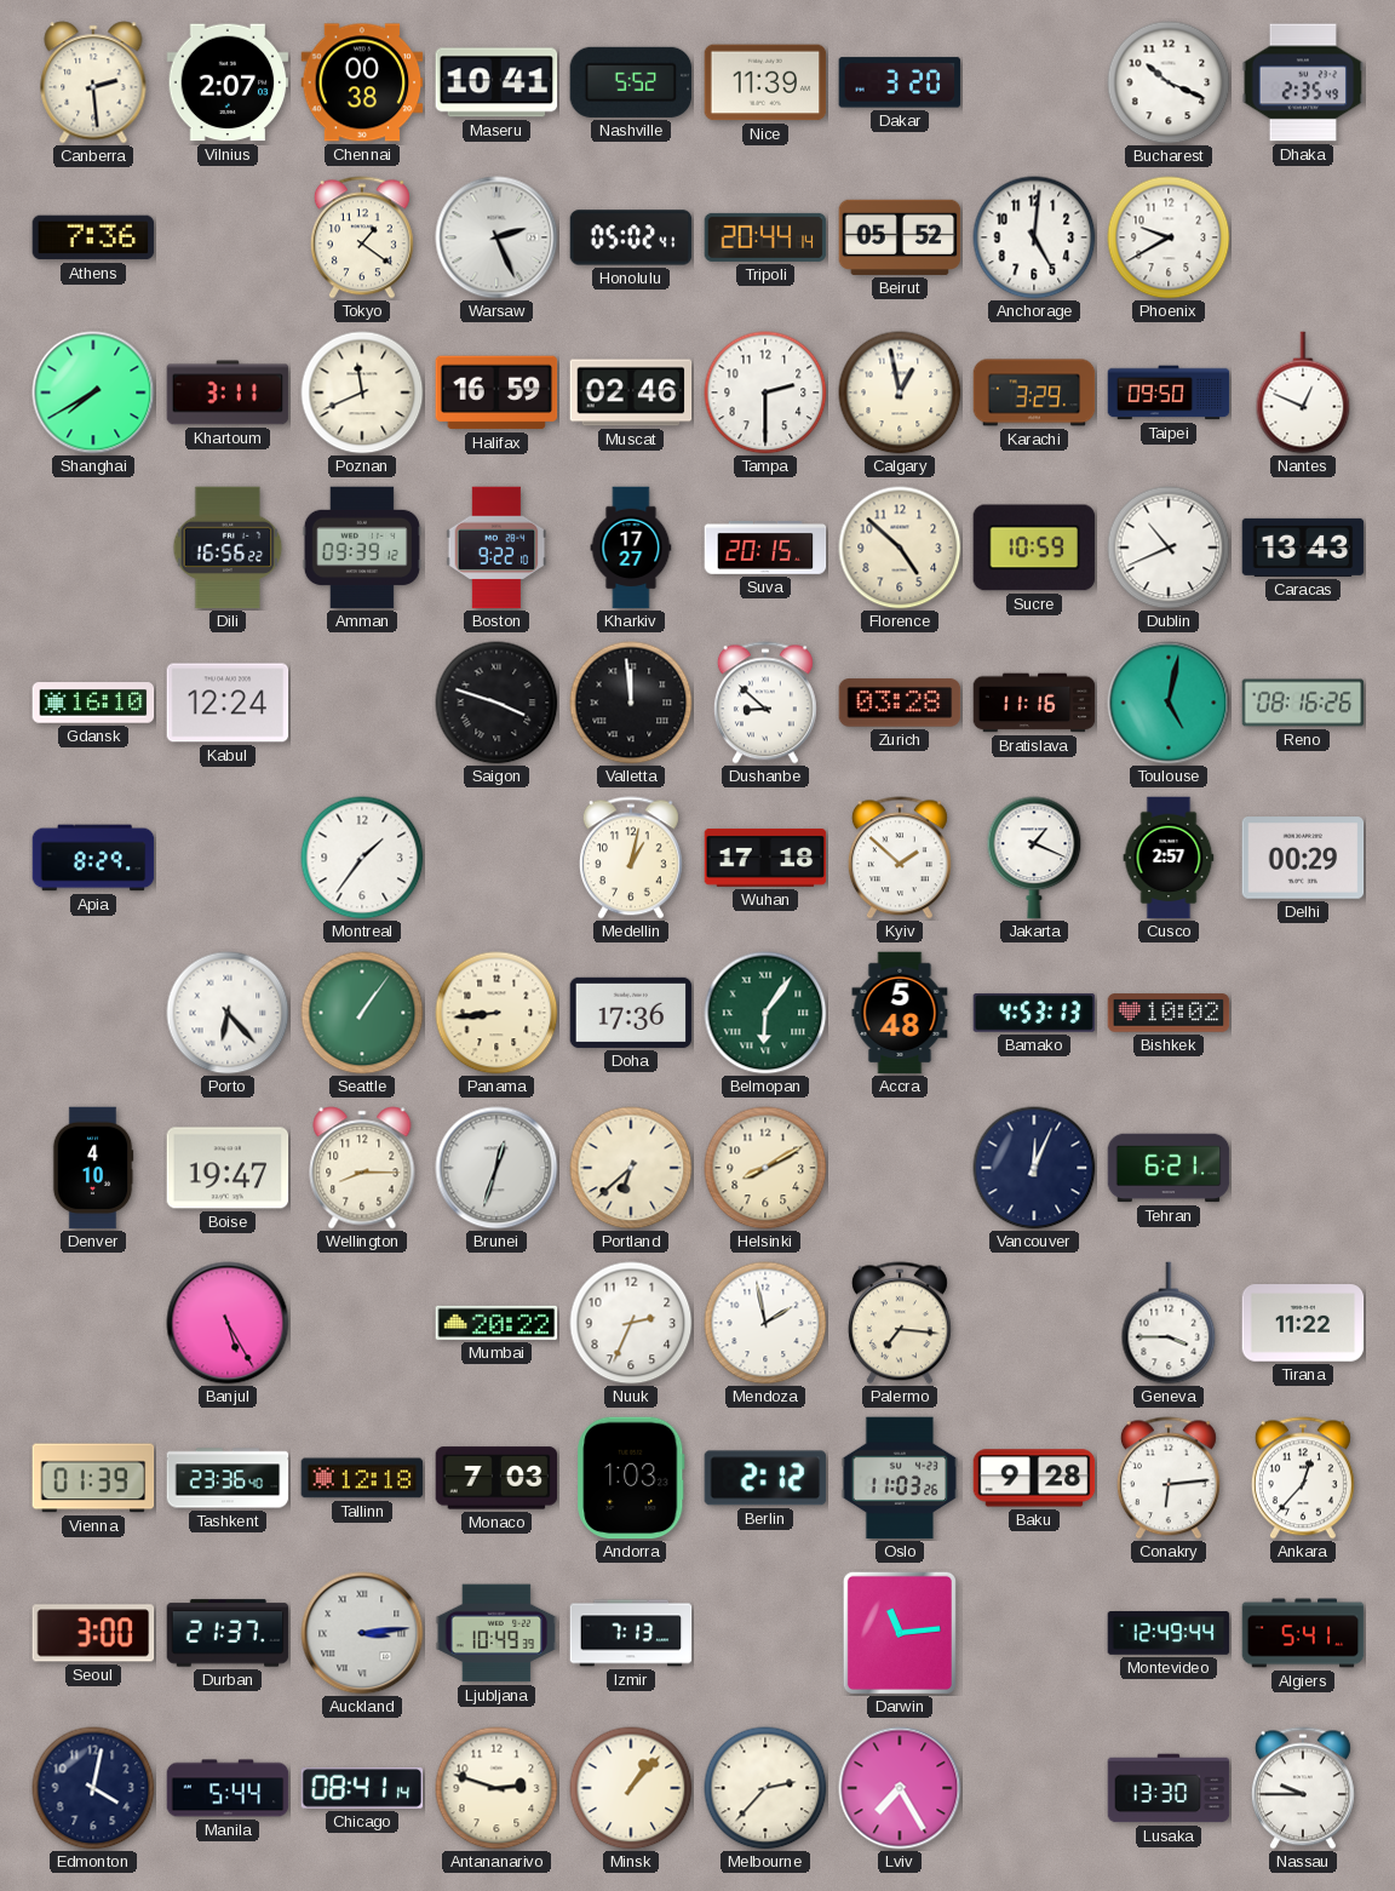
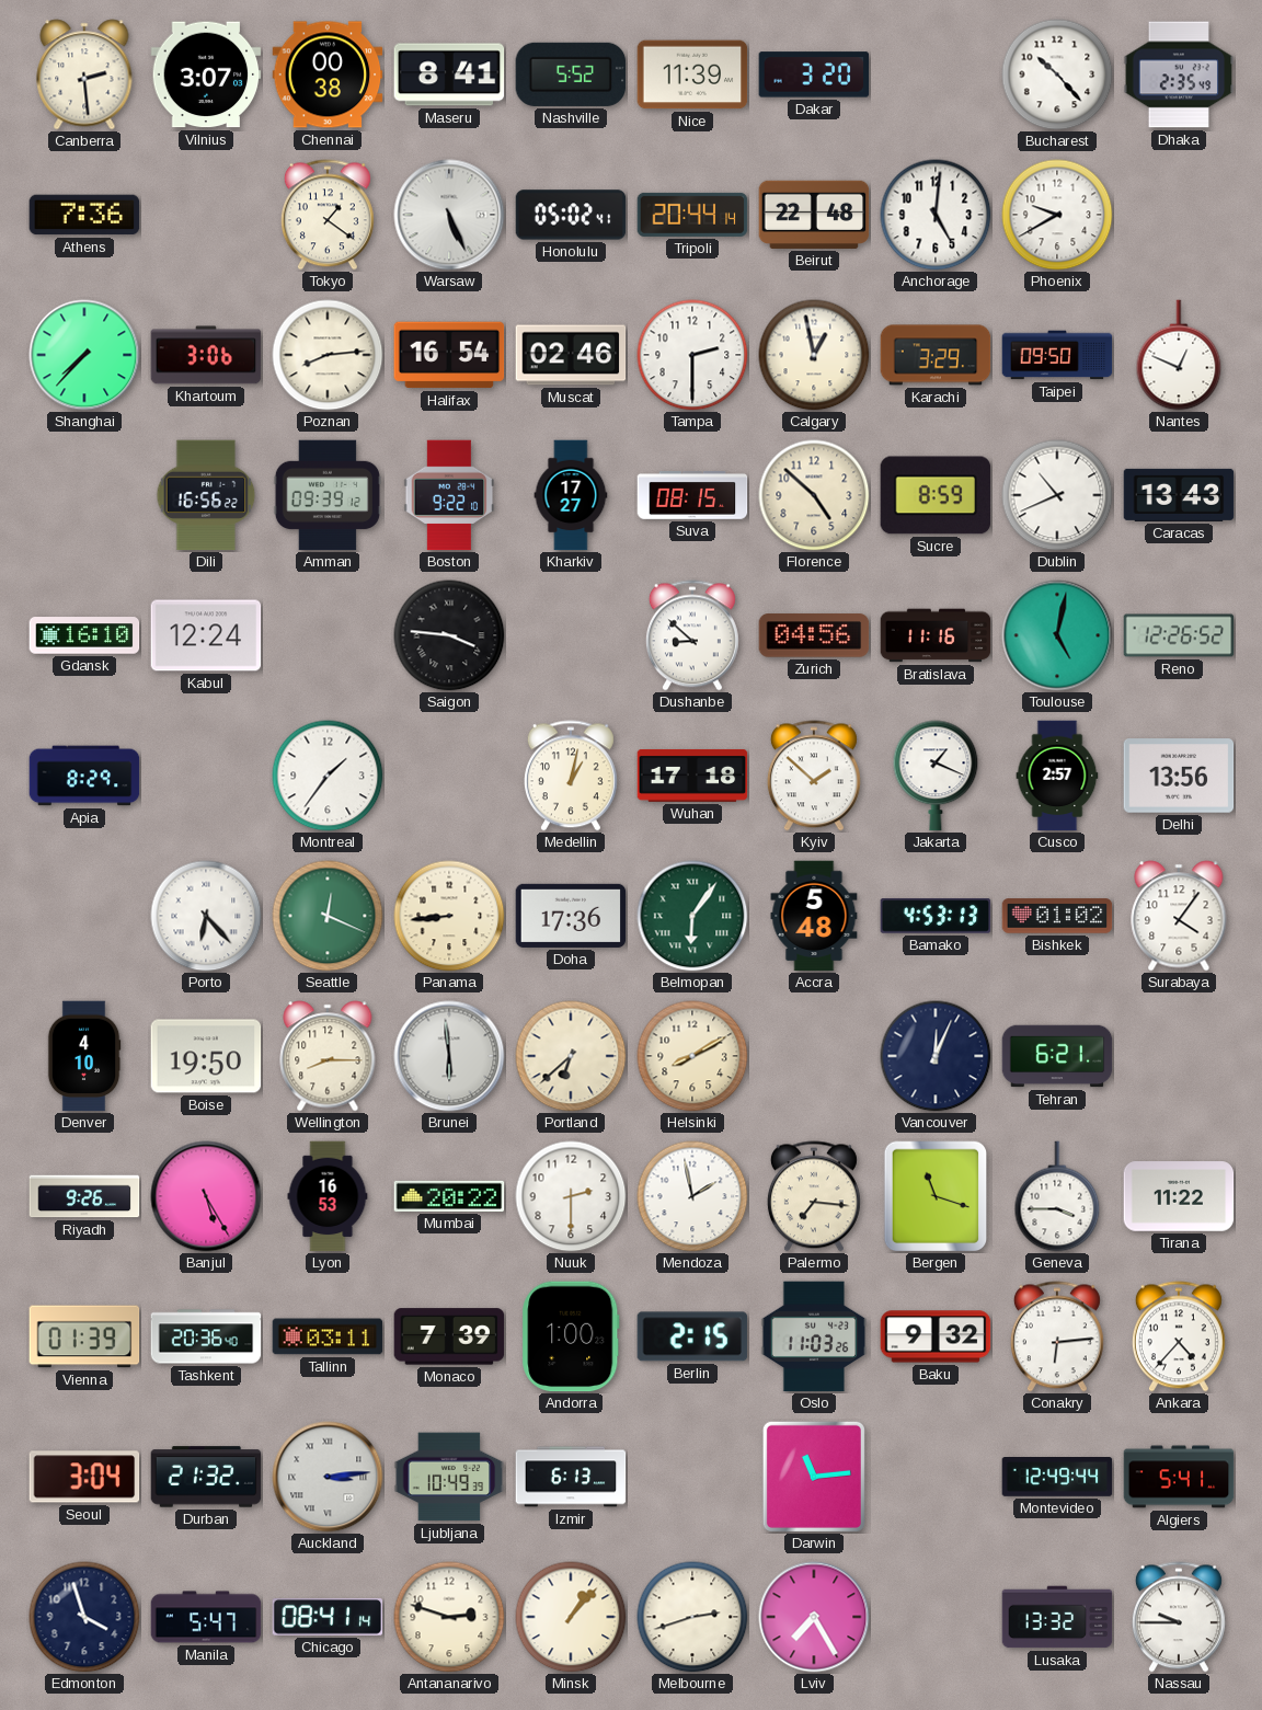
Vilnius: 2:07 -> 3:07
Maseru: 10:41 -> 8:41
Bucharest: 10:19 -> 10:23
Warsaw: 2:26 -> 5:26
Beirut: 05:52 -> 22:48
Shanghai: 7:40 -> 7:37
Khartoum: 3:11 -> 3:06
Poznan: 11:41 -> 8:14
Halifax: 16:59 -> 16:54
Suva: 20:15 -> 08:15
Sucre: 10:59 -> 8:59
Saigon: 3:48 -> 3:46
Valletta: 11:59 -> none
Zurich: 03:28 -> 04:56
Reno: 08:16 -> 12:26
Delhi: 00:29 -> 13:56
Seattle: 1:06 -> 12:19
Bishkek: 10:02 -> 01:02
Surabaya: none -> 4:06
Boise: 19:47 -> 19:50
Brunei: 12:33 -> 5:59
Riyadh: none -> 9:26
Lyon: none -> 16:53
Nuuk: 2:34 -> 2:30
Bergen: none -> 11:18
Tashkent: 23:36 -> 20:36
Tallinn: 12:18 -> 03:11
Monaco: 7:03 -> 7:39
Andorra: 1:03 -> 1:00
Berlin: 2:12 -> 2:15
Baku: 9:28 -> 9:32
Ankara: 12:37 -> 4:37
Seoul: 3:00 -> 3:04
Durban: 21:37 -> 21:32
Izmir: 7:13 -> 6:13
Edmonton: 4:02 -> 3:57
Manila: 5:44 -> 5:47
Melbourne: 2:37 -> 2:42
Lusaka: 13:30 -> 13:32
